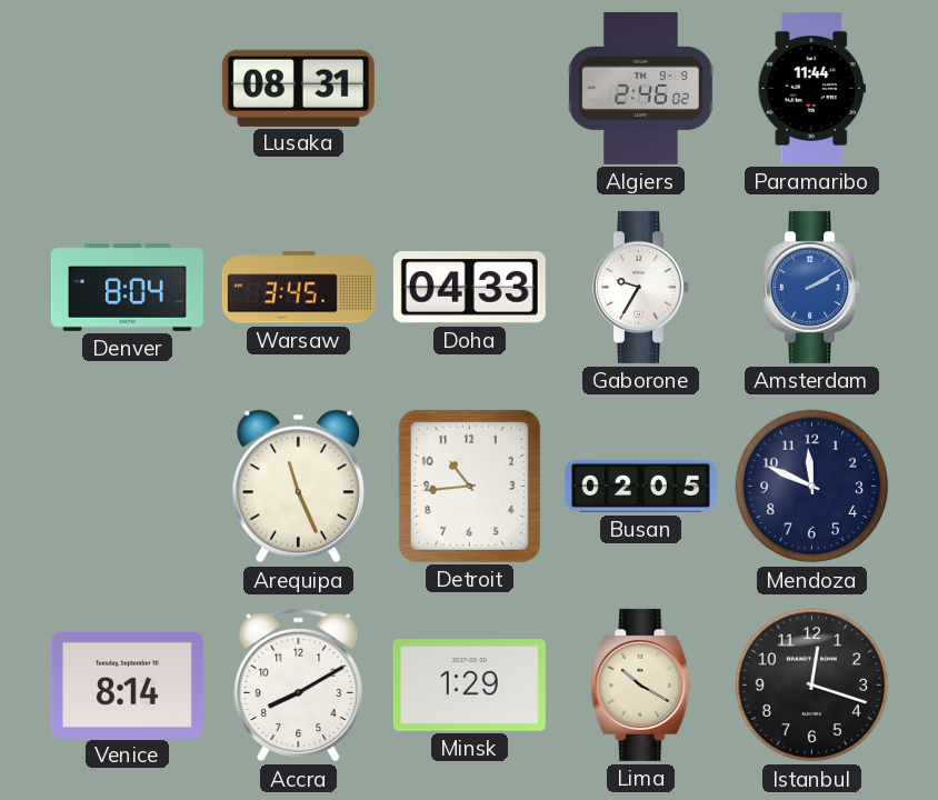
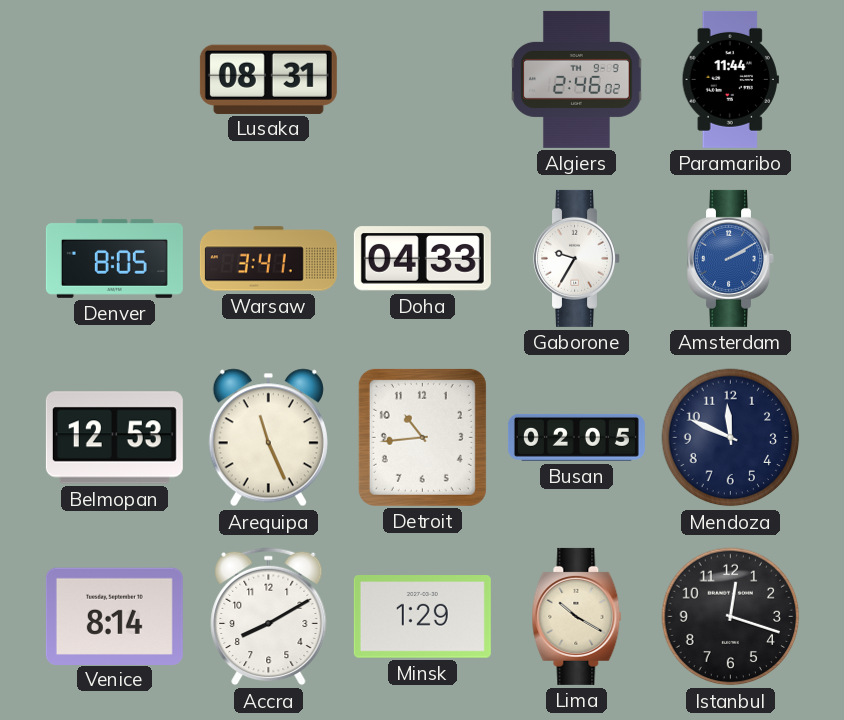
Denver: 8:04 -> 8:05
Warsaw: 3:45 -> 3:41
Belmopan: none -> 12:53
